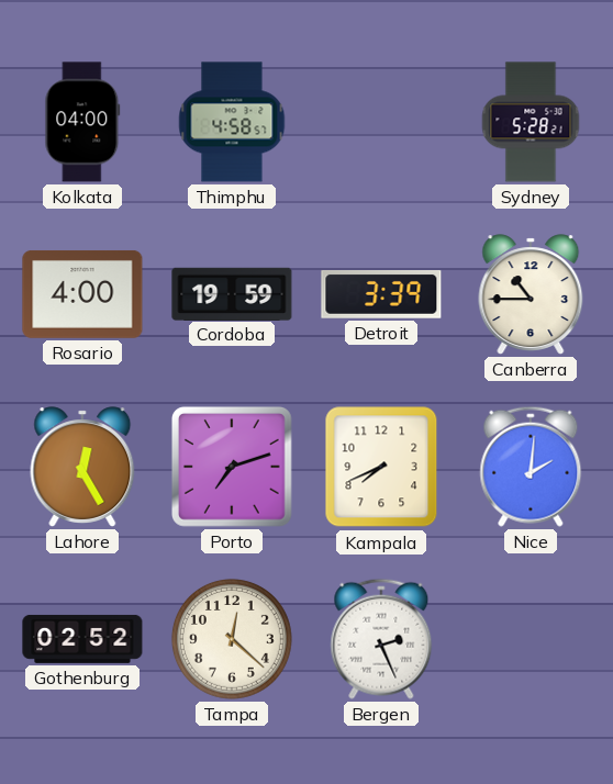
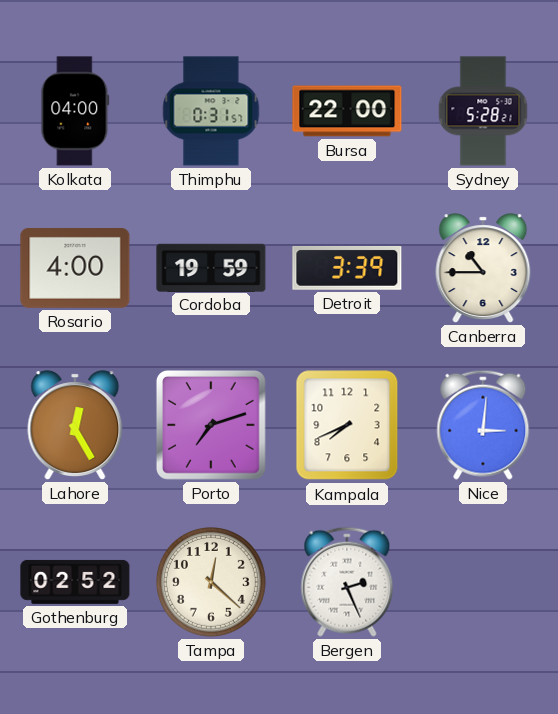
Thimphu: 4:58 -> 0:31
Bursa: none -> 22:00
Nice: 2:01 -> 3:01
